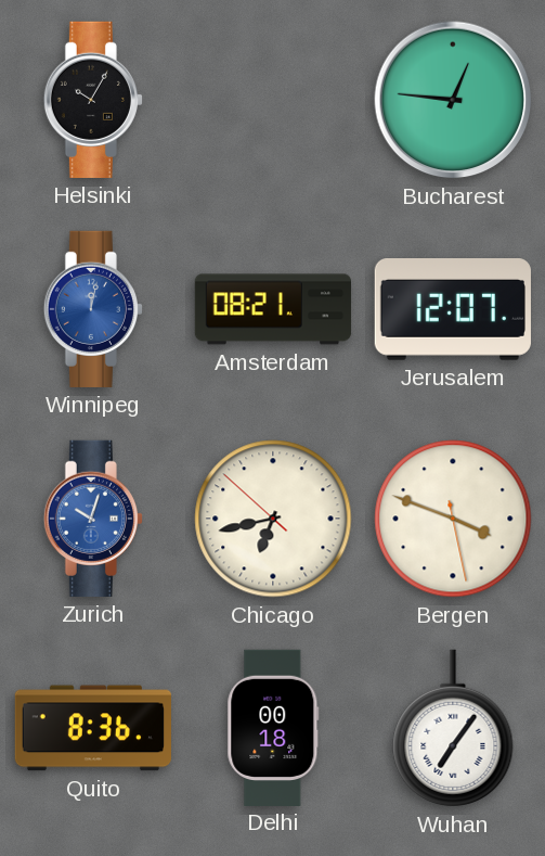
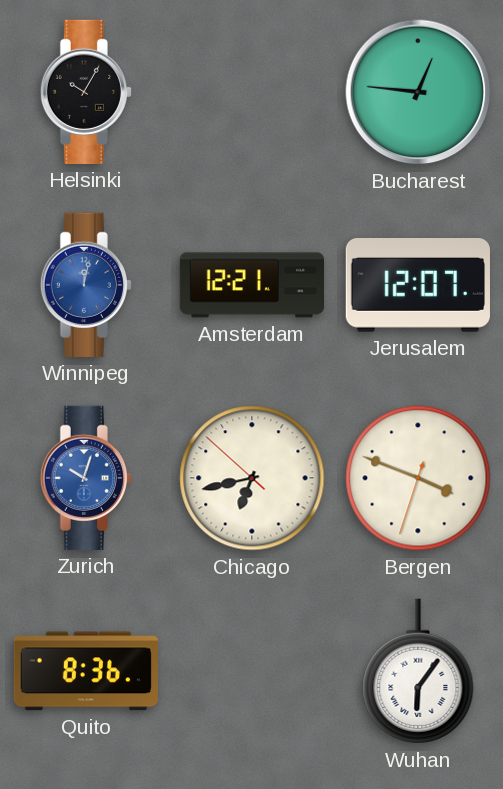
Amsterdam: 08:21 -> 12:21
Bergen: 3:48:28 -> 3:48:33
Delhi: 00:18 -> none
Wuhan: 7:06 -> 6:06
